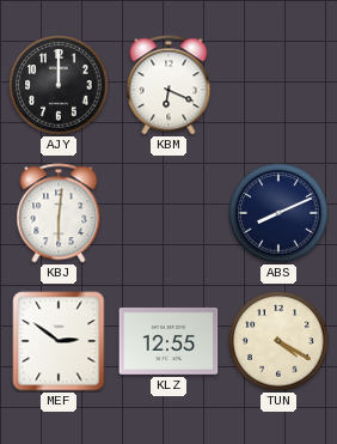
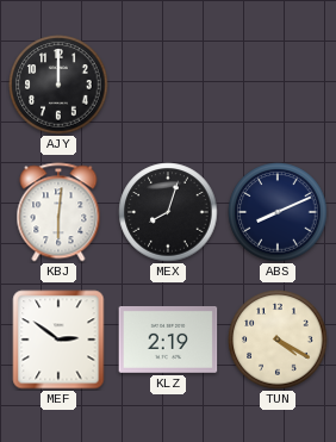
KBM: 6:19 -> none
MEX: none -> 8:03
KLZ: 12:55 -> 2:19
